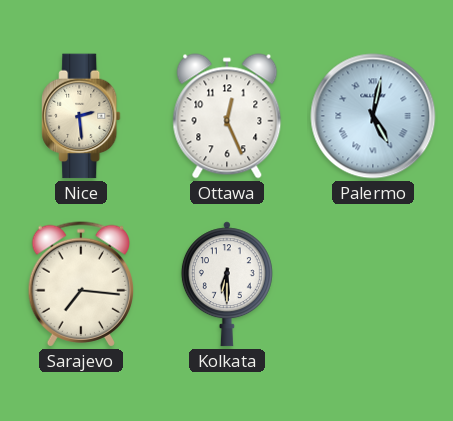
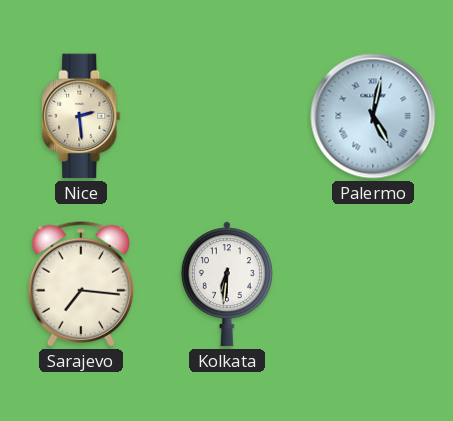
Ottawa: 12:26 -> none
Kolkata: 6:30 -> 6:31
